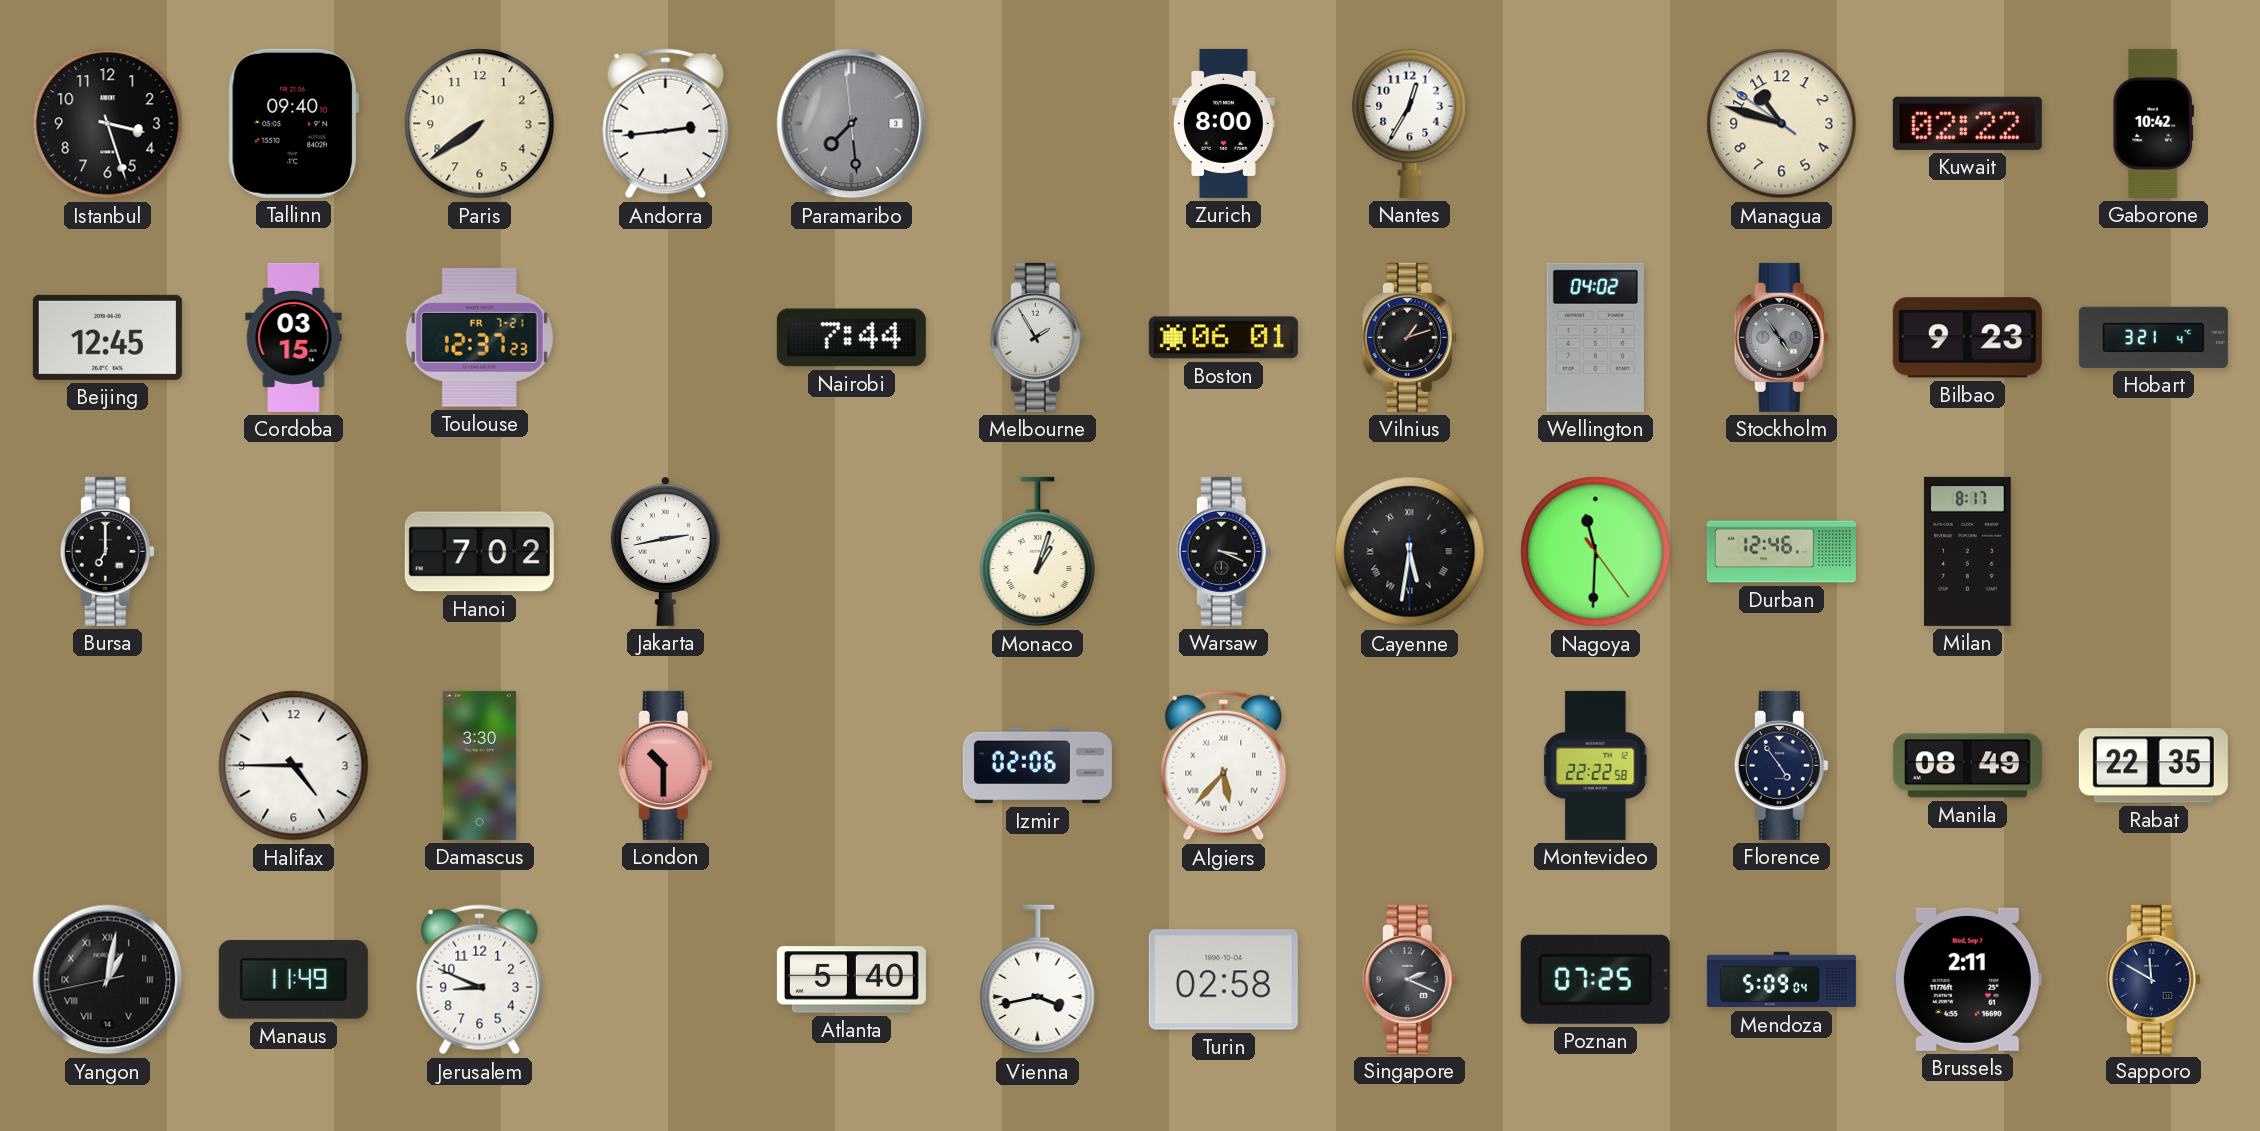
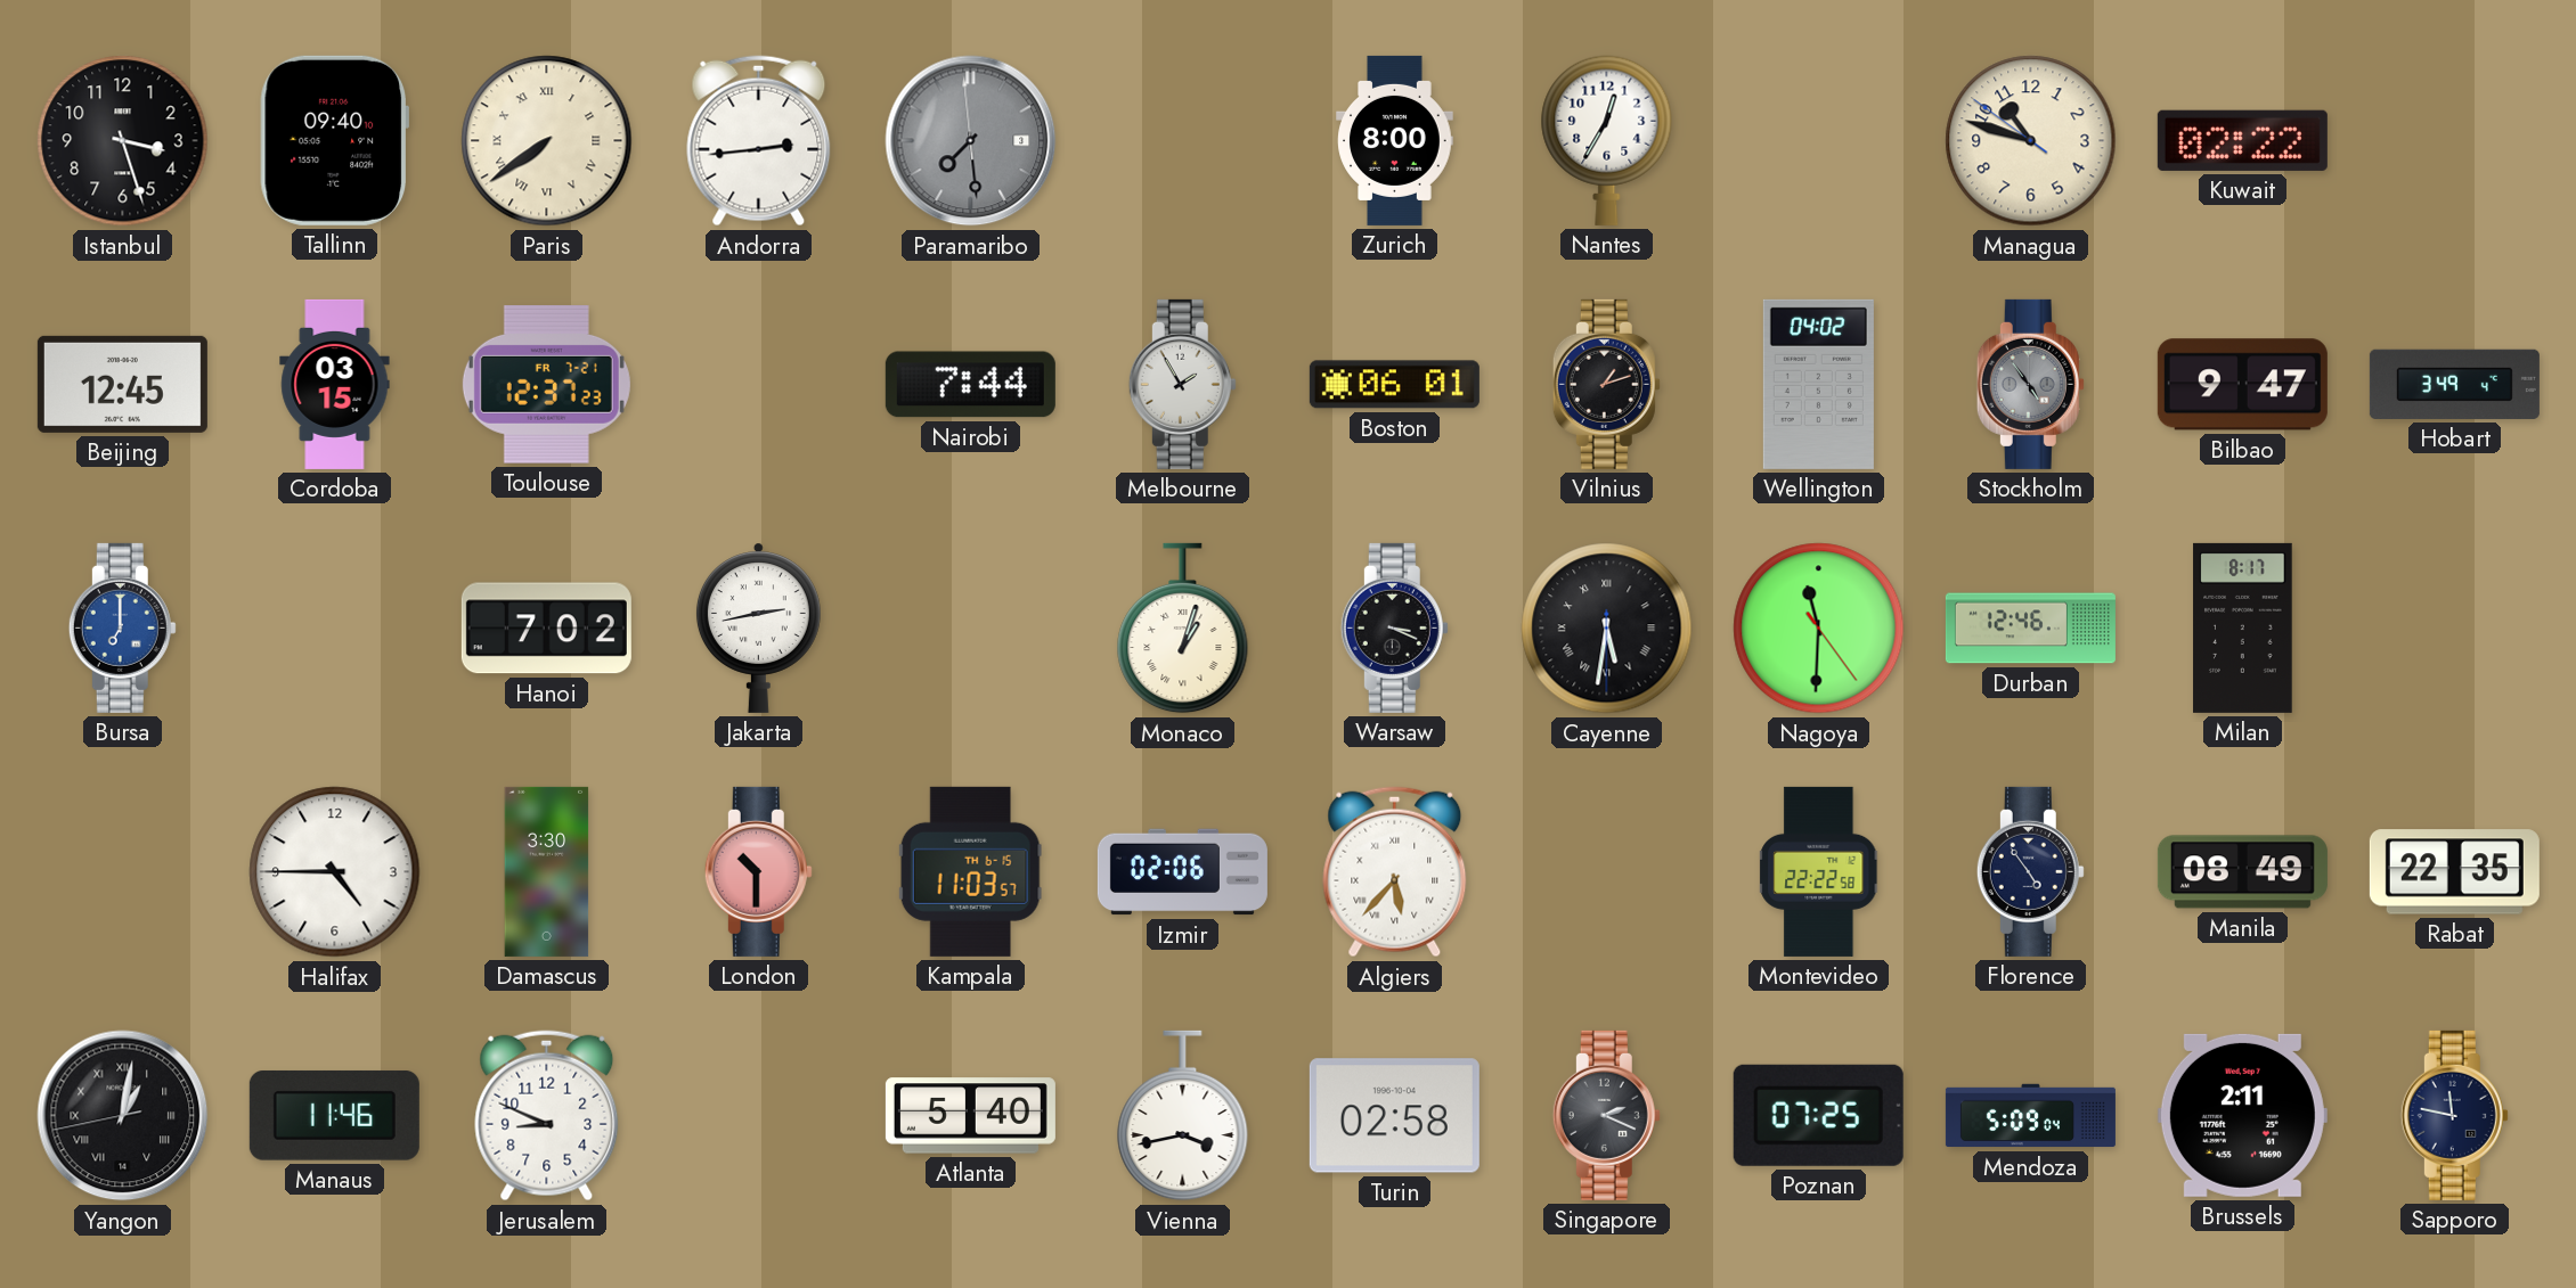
Paris numerals: Arabic -> Roman
Gaborone: 10:42 -> none
Bilbao: 9:23 -> 9:47
Hobart: 3:21 -> 3:49
Bursa dial: black -> blue
Kampala: none -> 11:03
Manaus: 11:49 -> 11:46
Sapporo: 11:50 -> 11:47
